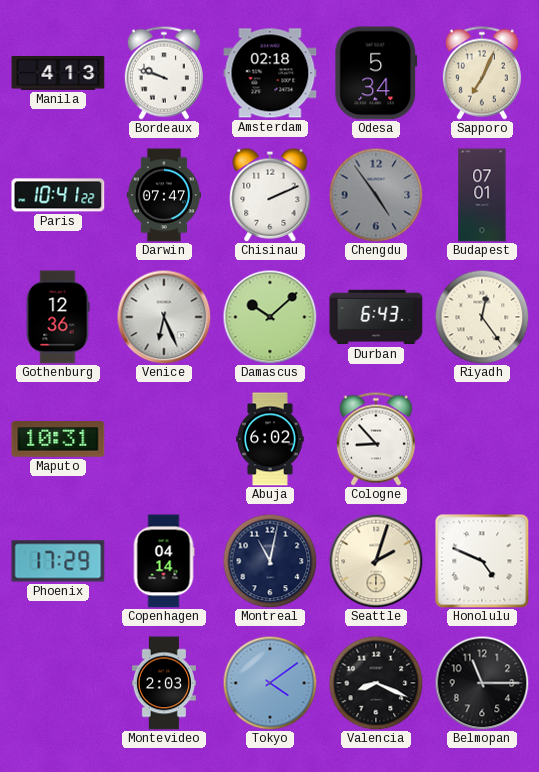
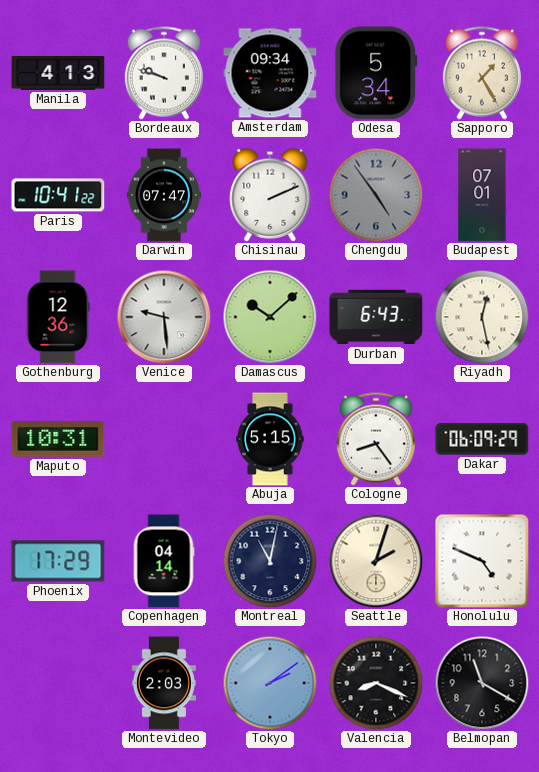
Amsterdam: 02:18 -> 09:34
Sapporo: 7:04 -> 1:25
Venice: 6:26 -> 9:29
Riyadh: 12:24 -> 12:28
Abuja: 6:02 -> 5:15
Cologne: 8:53 -> 8:24
Dakar: none -> 06:09
Tokyo: 4:09 -> 2:09
Belmopan: 11:15 -> 11:20
